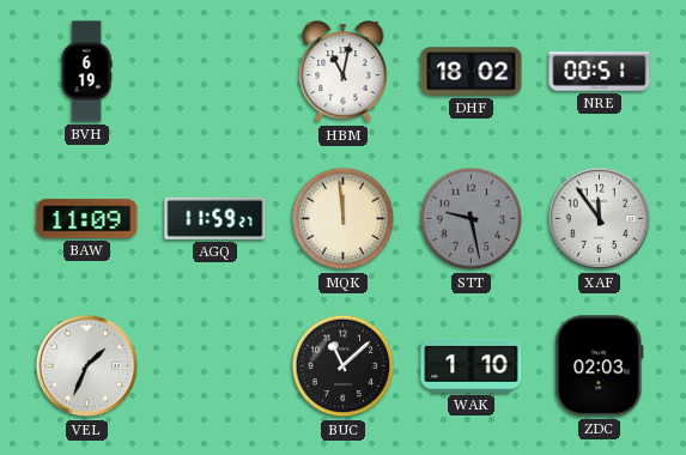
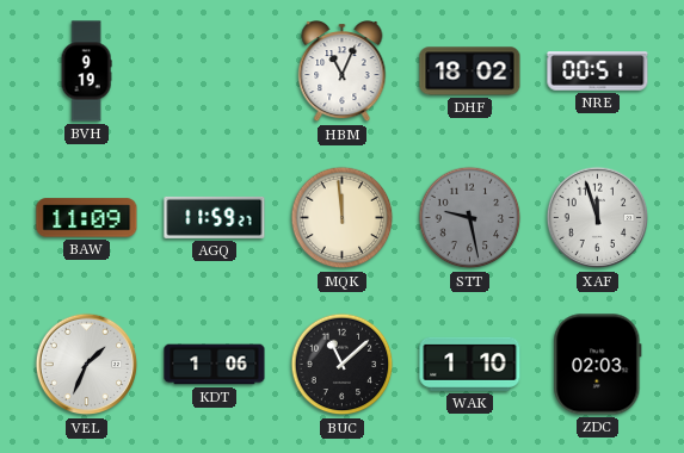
BVH: 6:19 -> 9:19
HBM: 11:02 -> 11:04
XAF: 11:54 -> 11:57
KDT: none -> 1:06
